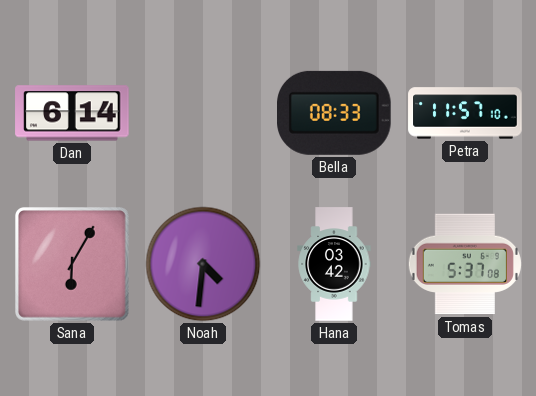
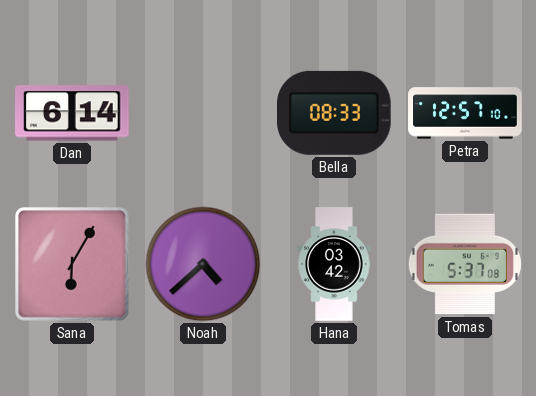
Petra: 11:57 -> 12:57
Noah: 4:31 -> 4:38
